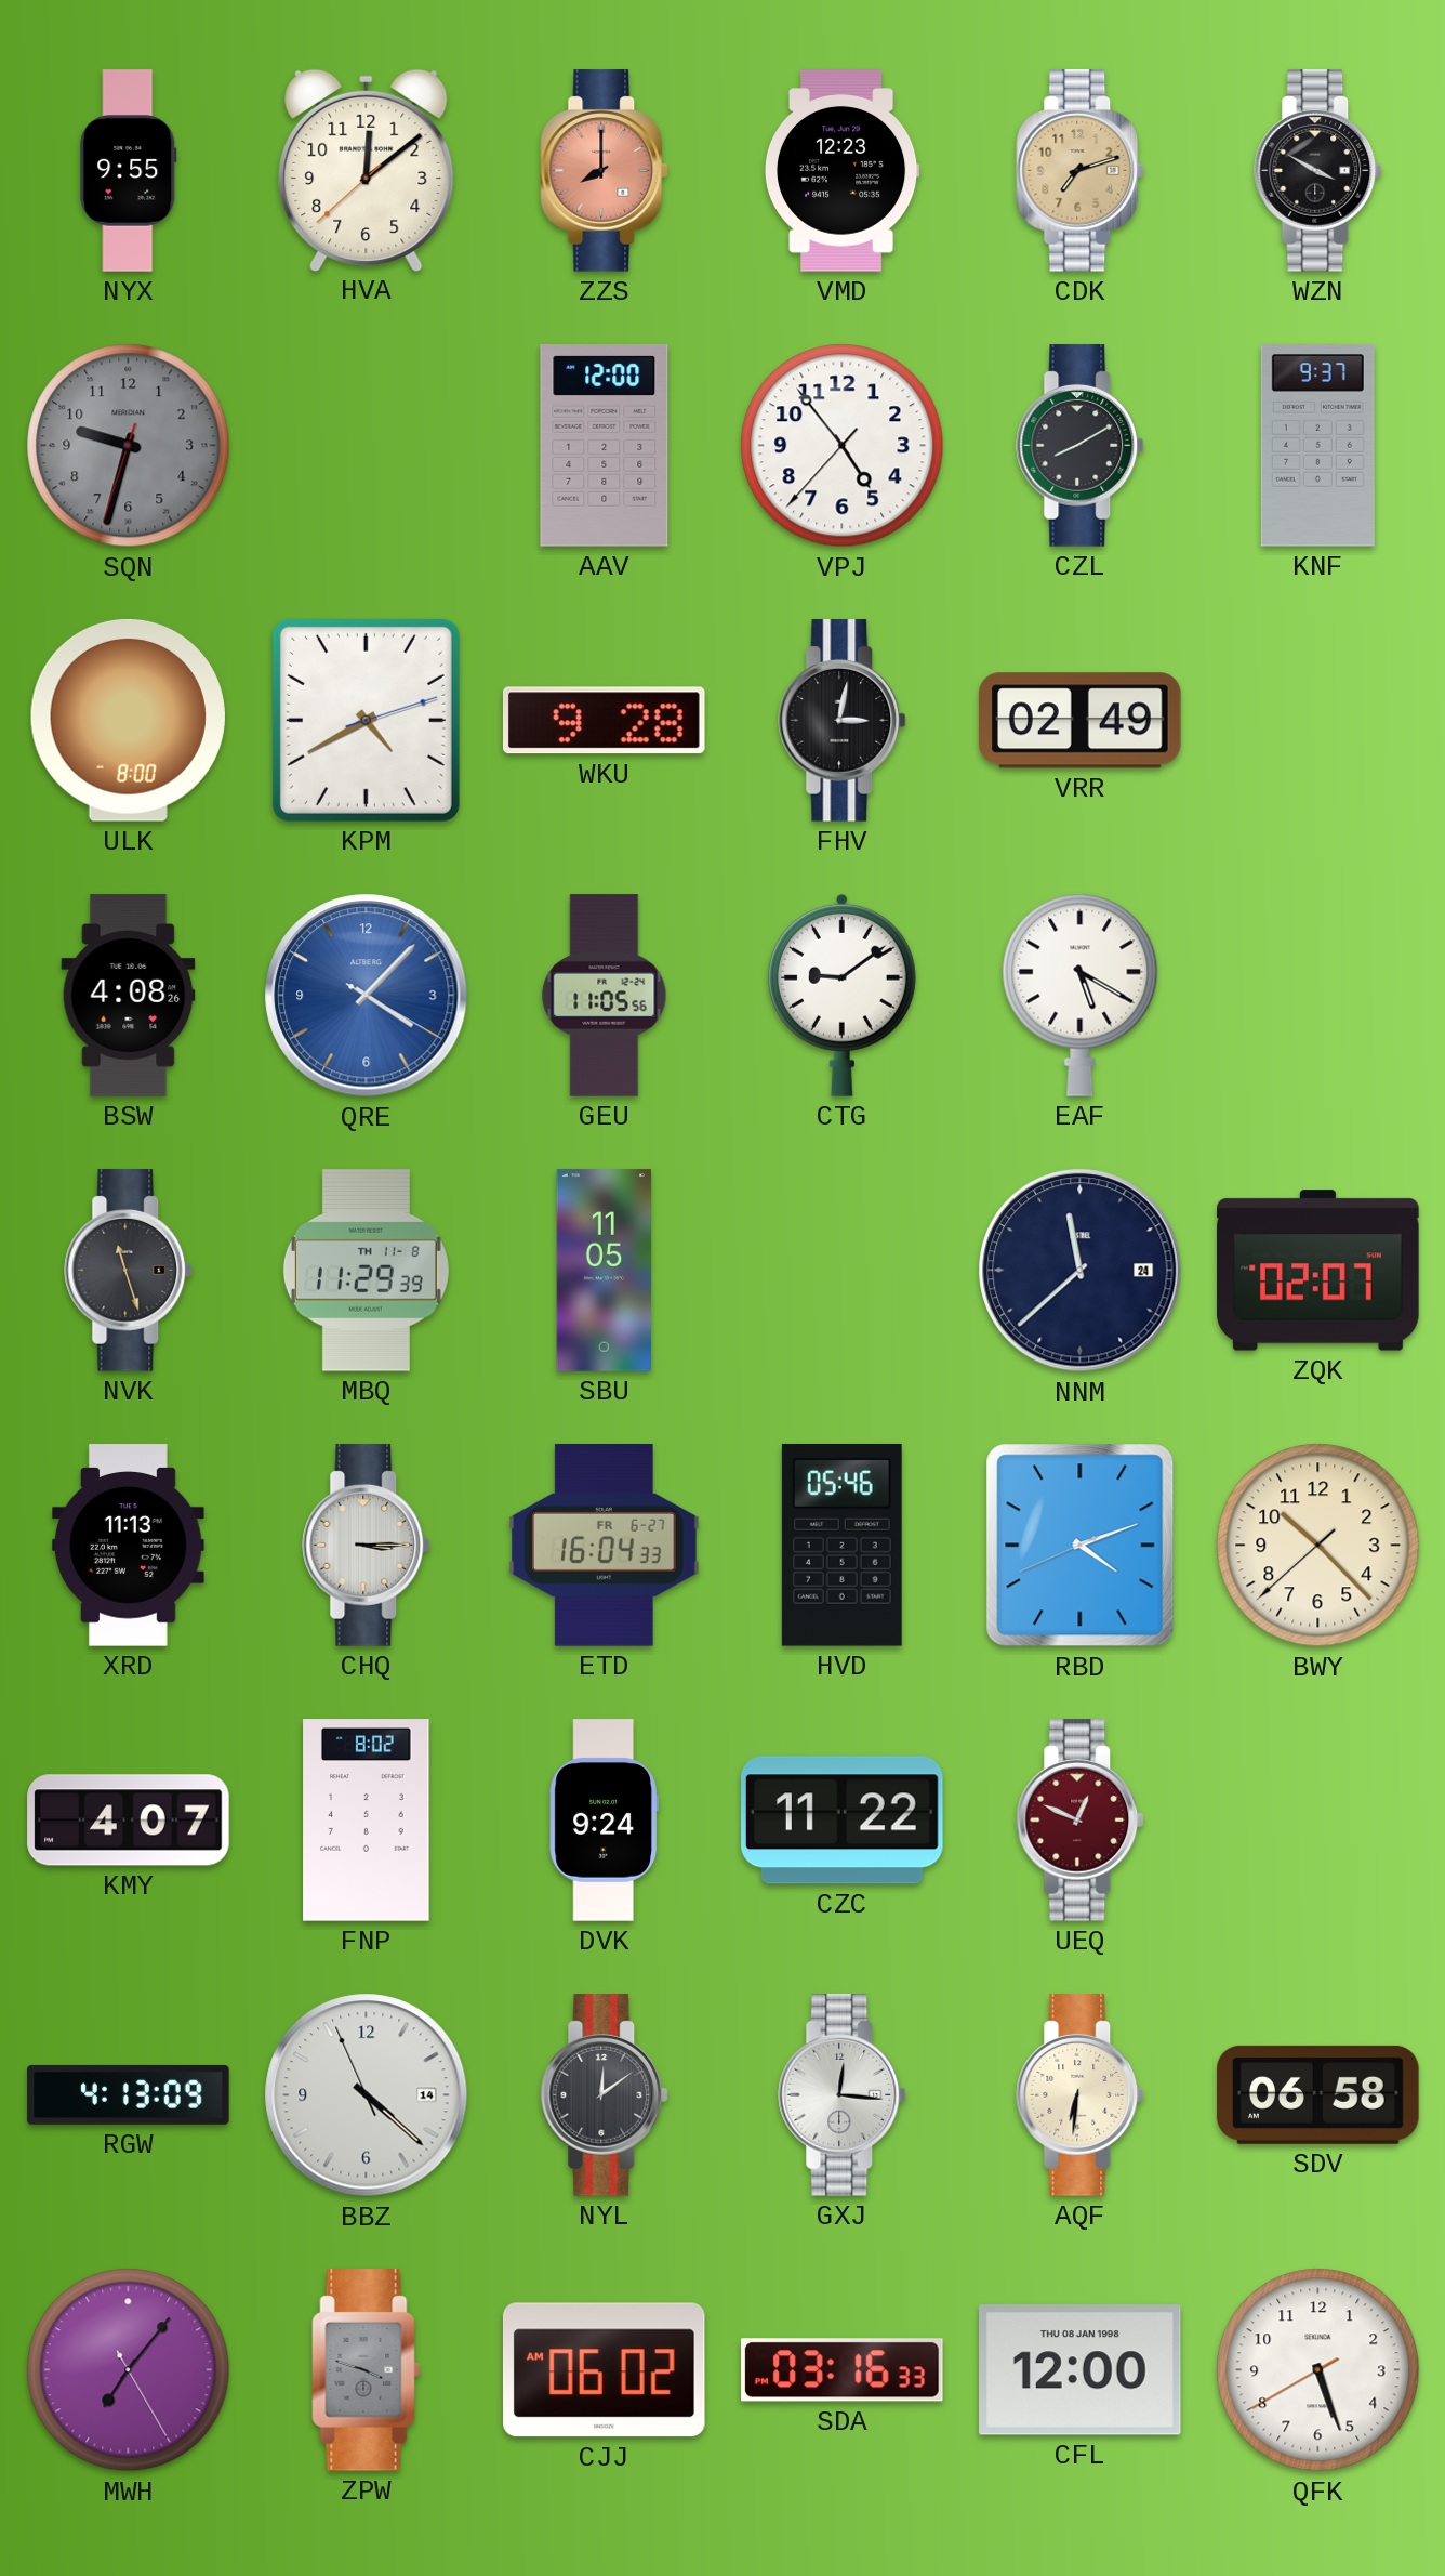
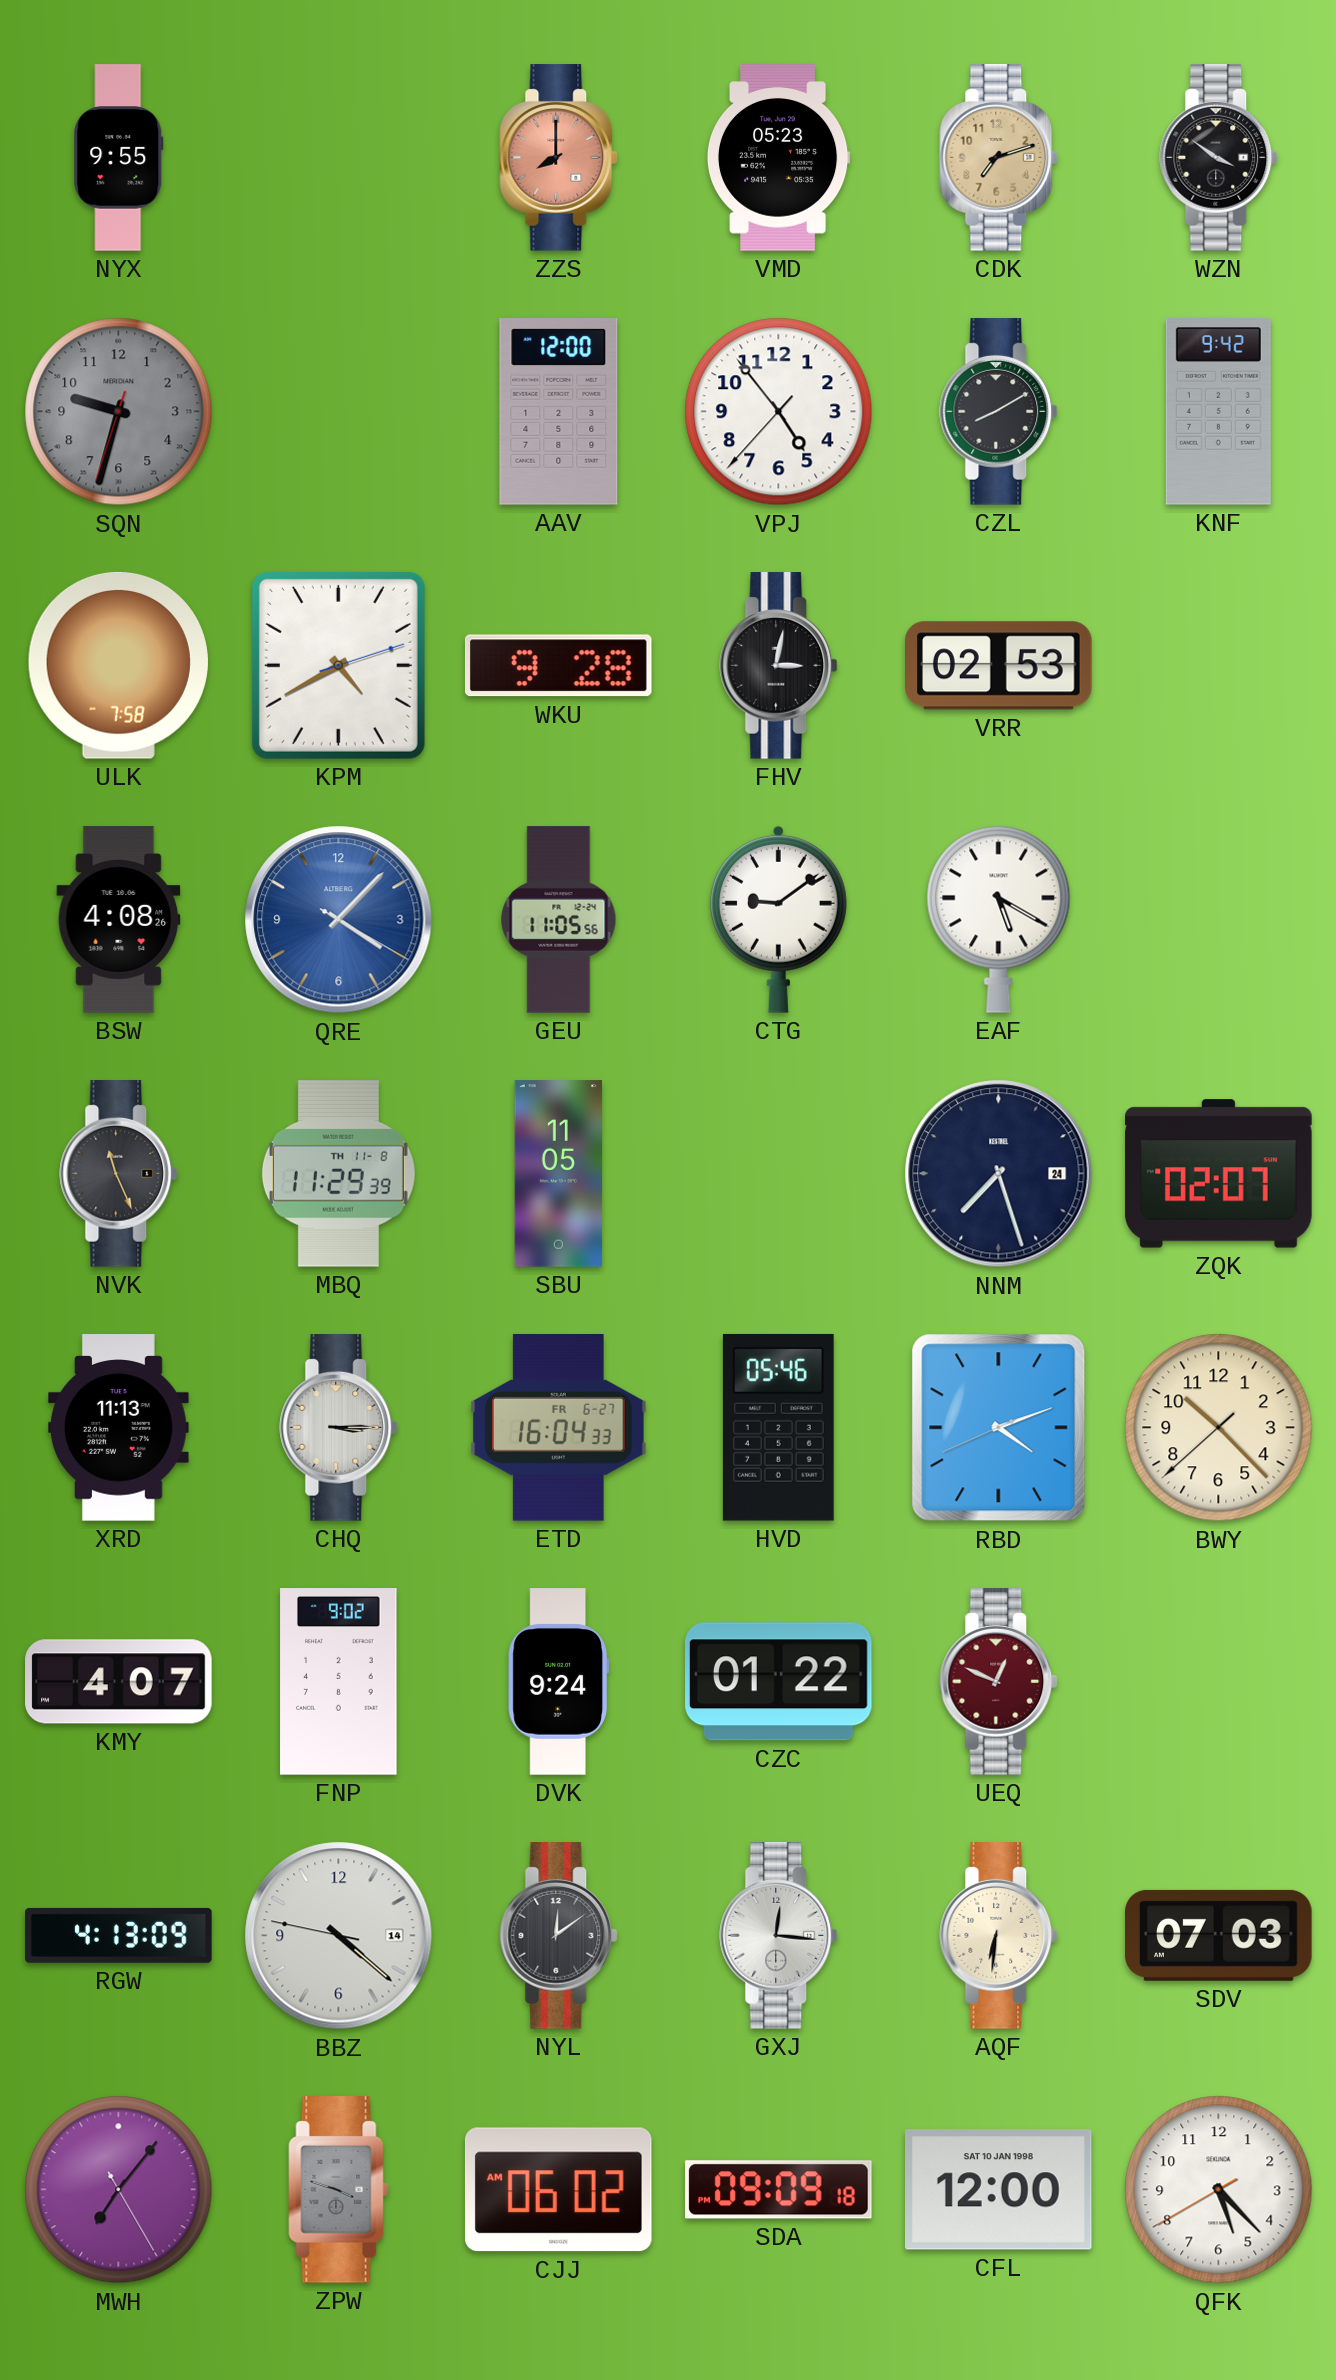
HVA: 12:08 -> none
VMD: 12:23 -> 05:23
WZN: 3:50 -> 3:51
KNF: 9:37 -> 9:42
ULK: 8:00 -> 7:58
VRR: 02:49 -> 02:53
NVK: 11:27 -> 11:26
NNM: 11:38 -> 7:27
FNP: 8:02 -> 9:02
CZC: 11:22 -> 01:22
BBZ: 4:21:56 -> 4:21:47
SDV: 06:58 -> 07:03
SDA: 03:16 -> 09:09
CFL date: THU 08 JAN 1998 -> SAT 10 JAN 1998
QFK: 5:26 -> 5:22
